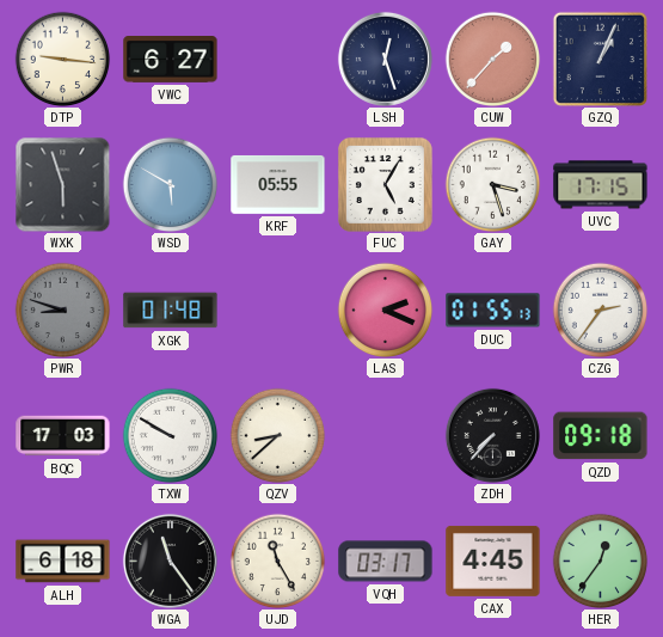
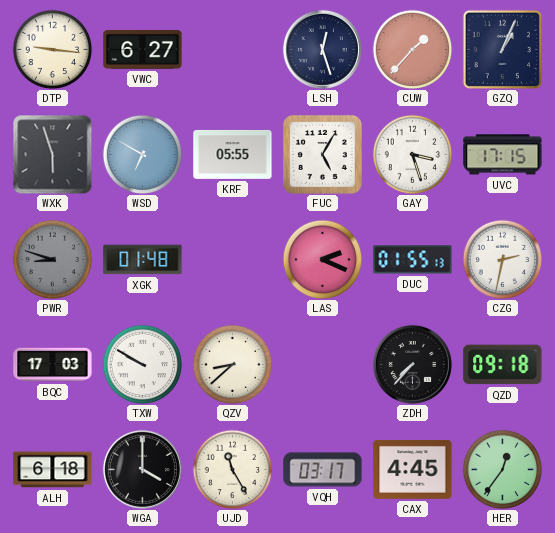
WSD: 5:50 -> 6:50
CZG: 2:36 -> 2:32
WGA: 11:24 -> 4:00
